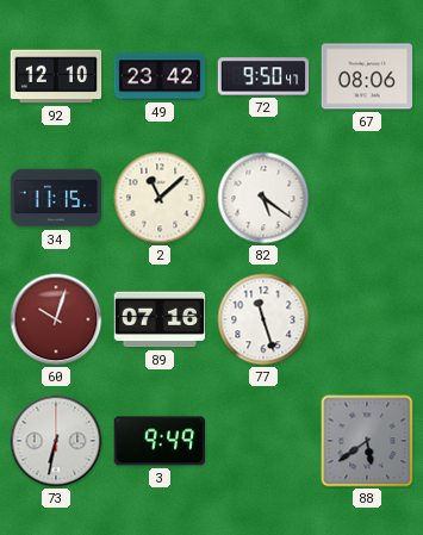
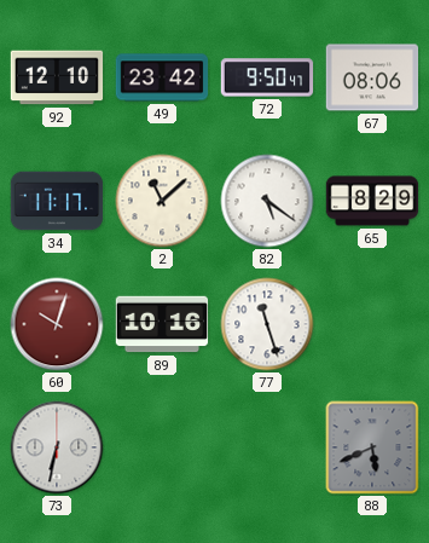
34: 11:15 -> 11:17
65: none -> 8:29
89: 07:16 -> 10:16
3: 9:49 -> none
88: 5:39 -> 5:41
